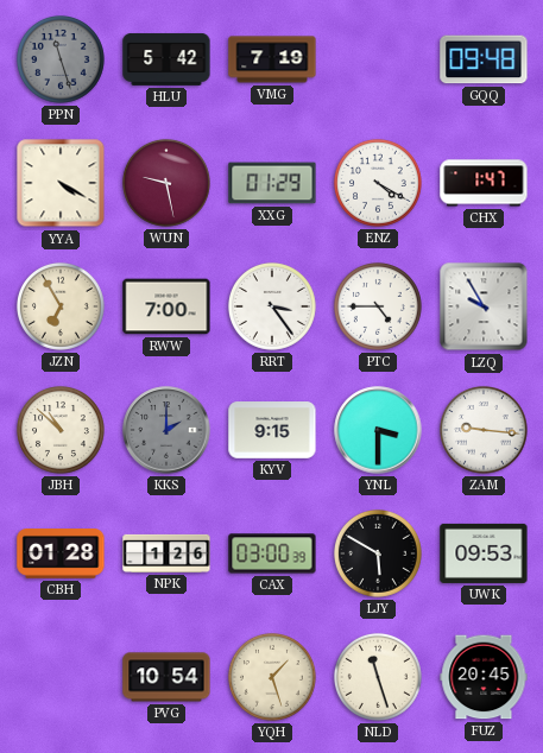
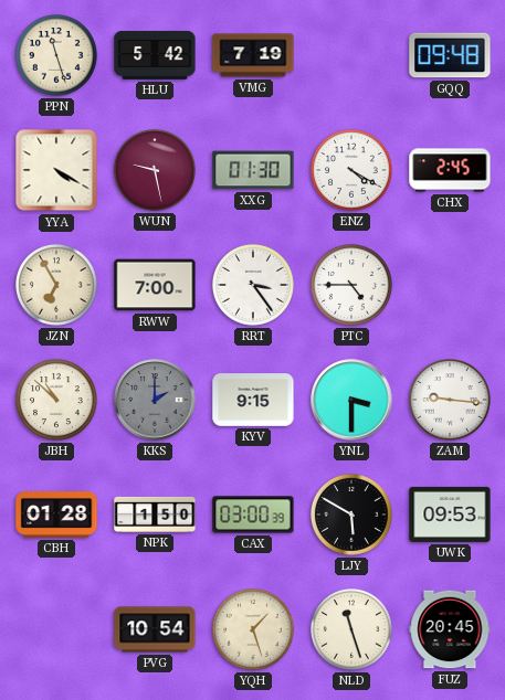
PPN dial: grey -> cream
XXG: 01:29 -> 01:30
CHX: 1:47 -> 2:45
LZQ: 9:55 -> none
NPK: 1:26 -> 1:50
